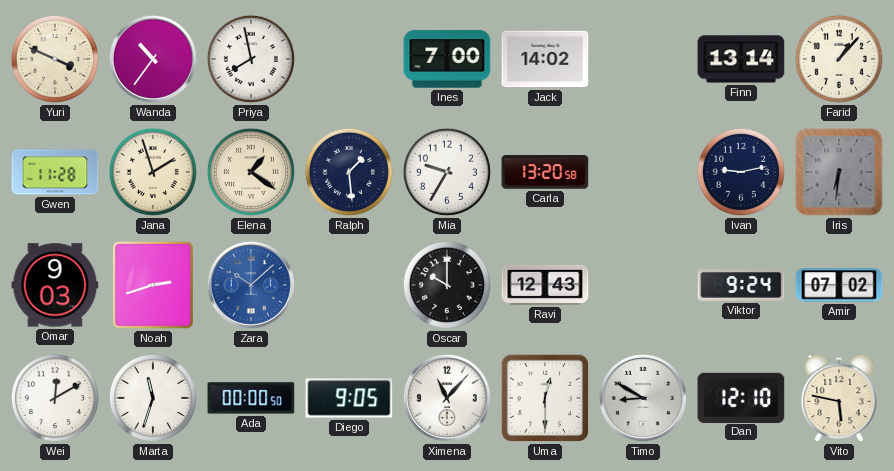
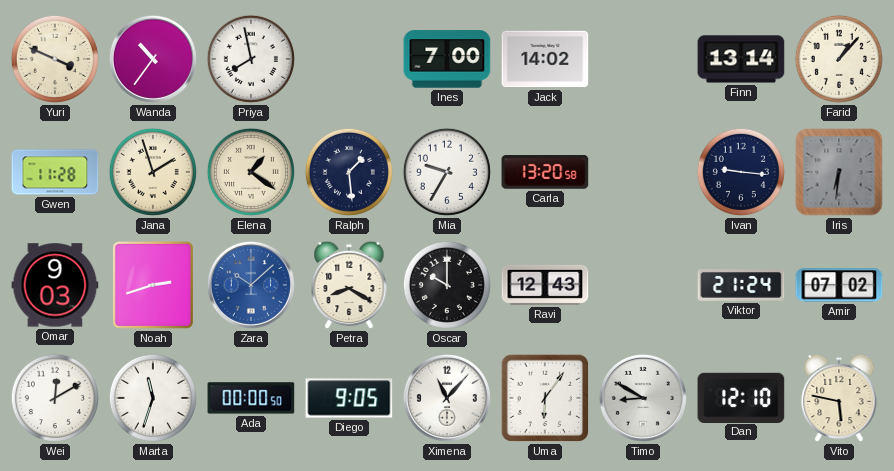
Ivan: 9:13 -> 9:16
Petra: none -> 8:20
Viktor: 9:24 -> 21:24
Uma: 12:30 -> 6:06
